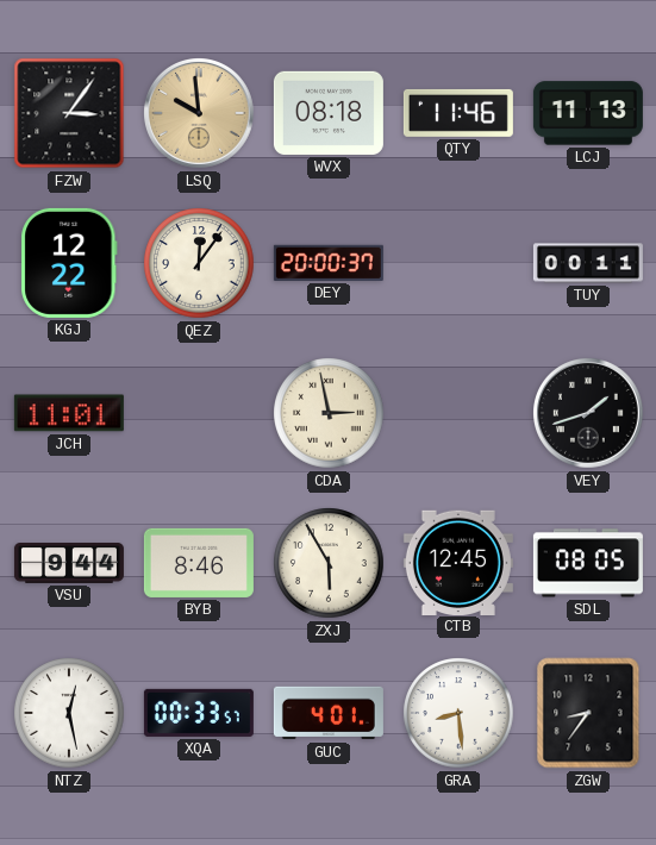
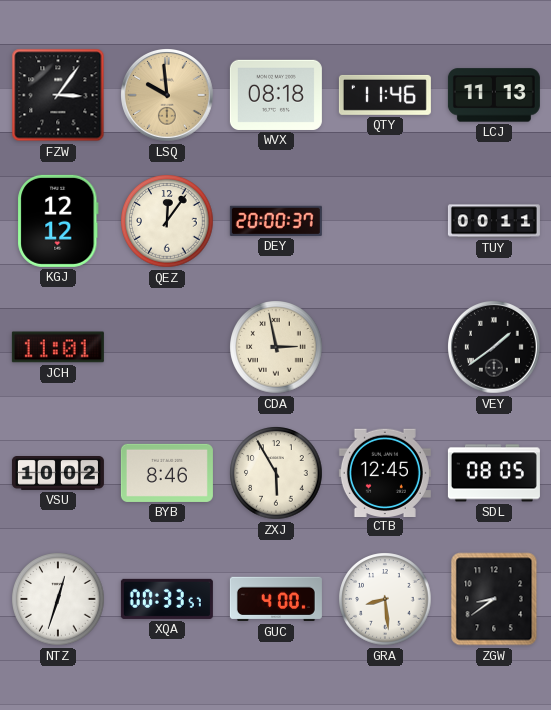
KGJ: 12:22 -> 12:12
VEY: 1:42 -> 1:39
VSU: 9:44 -> 10:02
NTZ: 12:28 -> 12:33
GUC: 4:01 -> 4:00
ZGW: 8:36 -> 8:39
